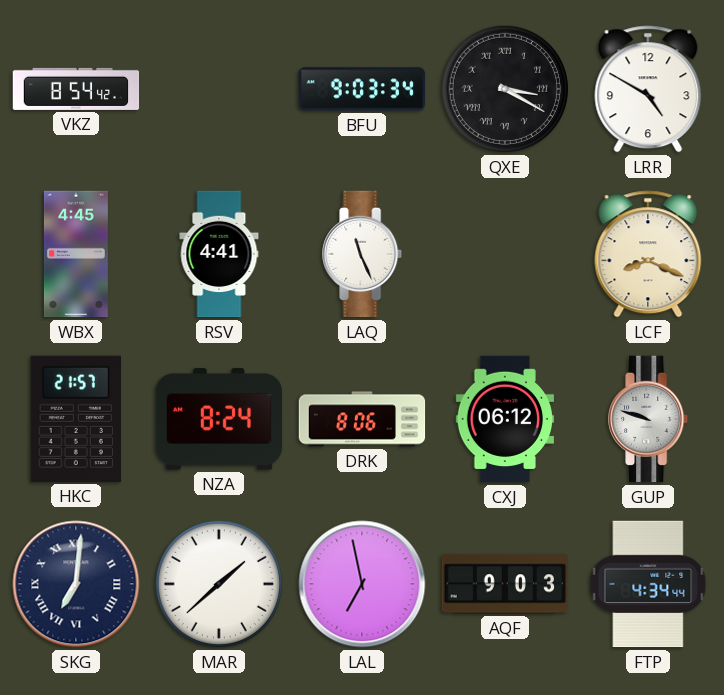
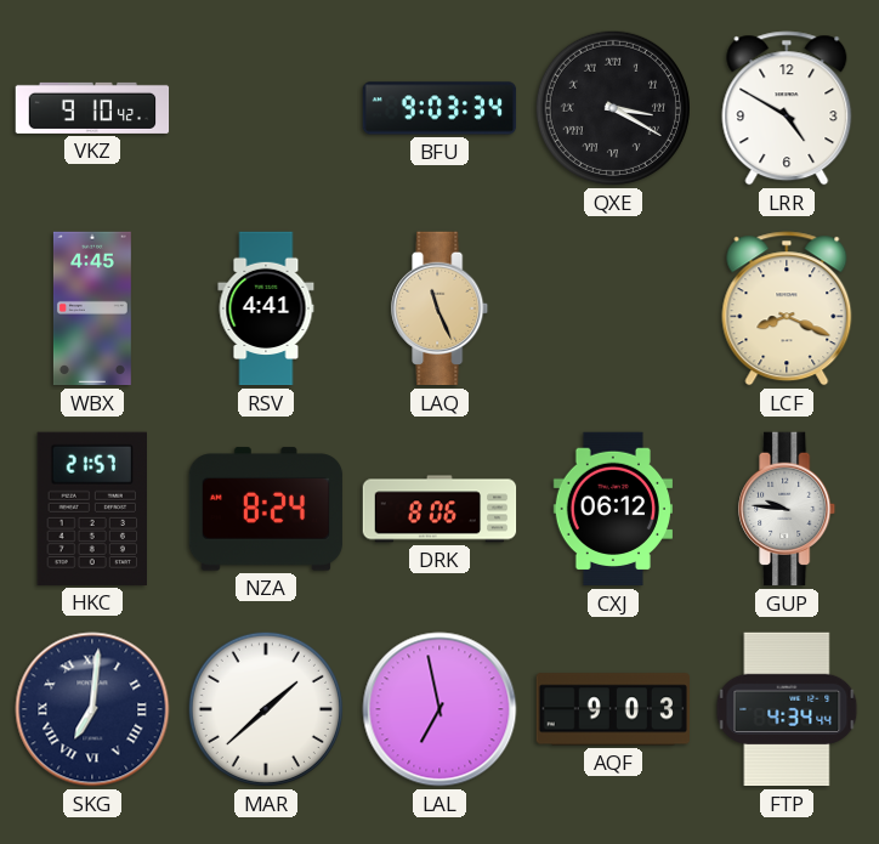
VKZ: 8:54 -> 9:10
LAQ dial: white -> champagne
GUP: 9:48 -> 9:46
